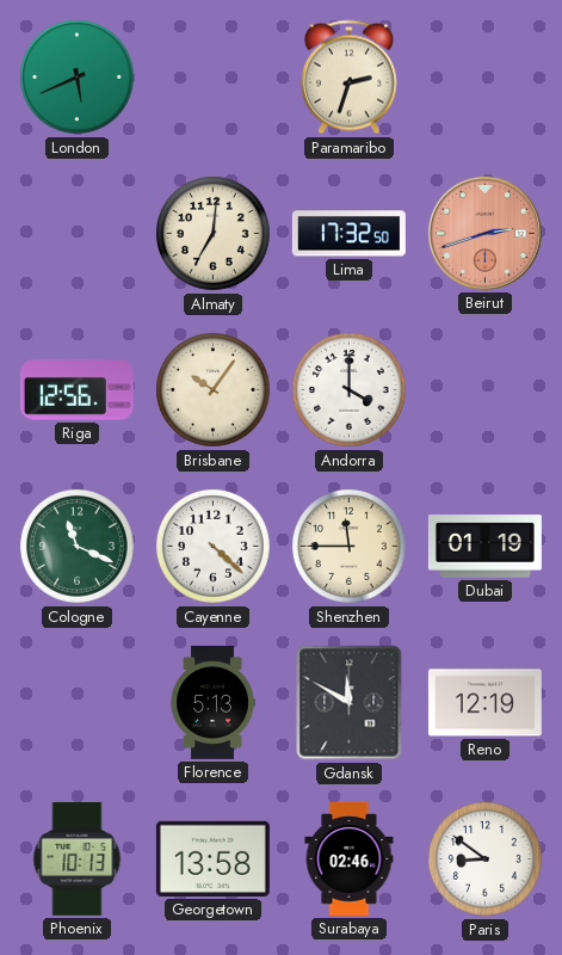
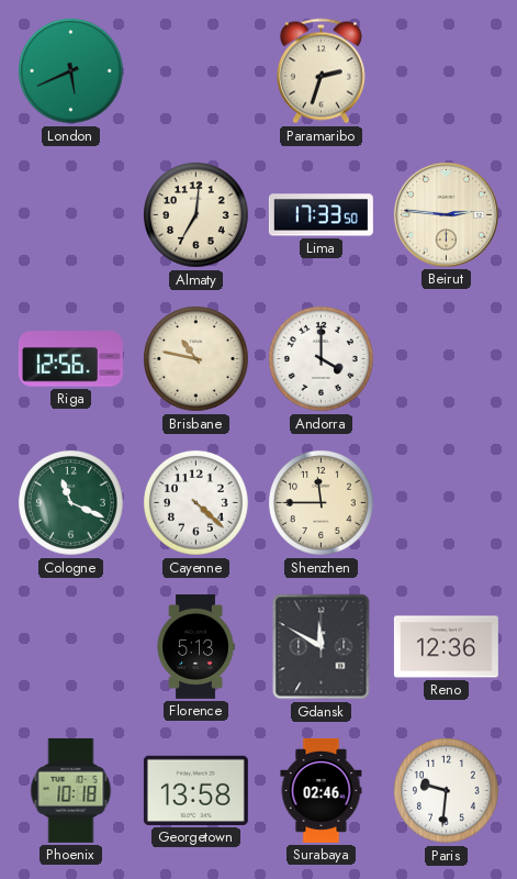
Lima: 17:32 -> 17:33
Beirut: 2:42 -> 2:46
Beirut dial: salmon -> cream
Brisbane: 10:06 -> 10:47
Dubai: 01:19 -> none
Reno: 12:19 -> 12:36
Phoenix: 10:13 -> 10:18
Paris: 8:51 -> 9:31
